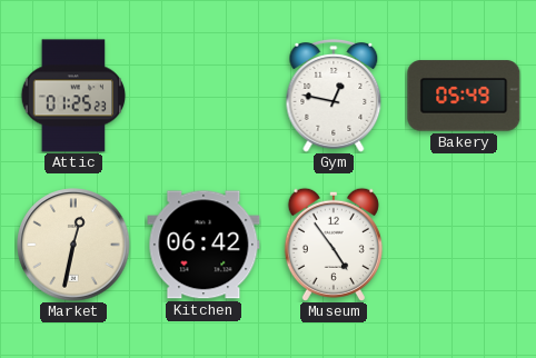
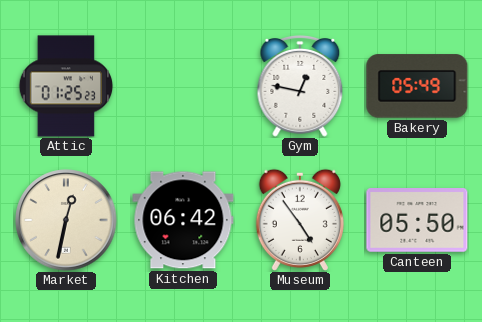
Canteen: none -> 05:50
